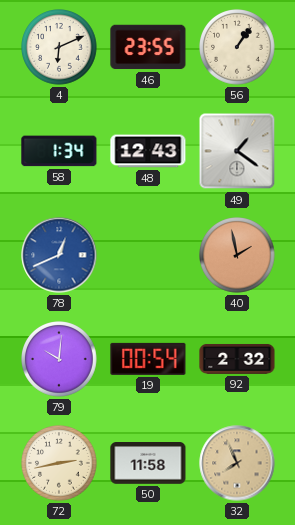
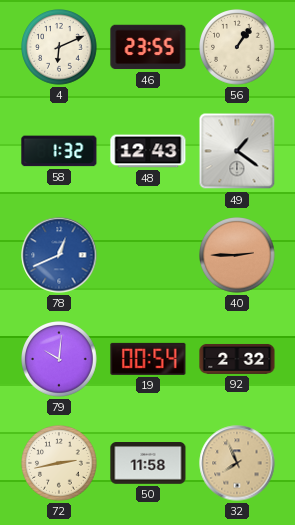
58: 1:34 -> 1:32
40: 1:58 -> 2:45
